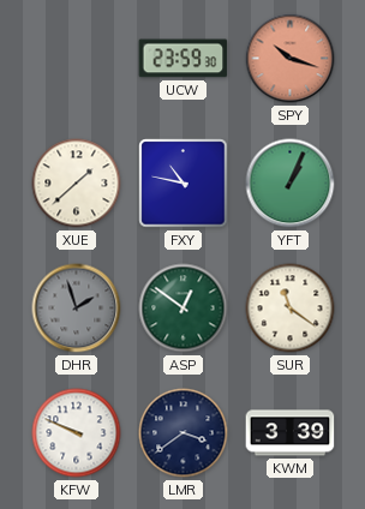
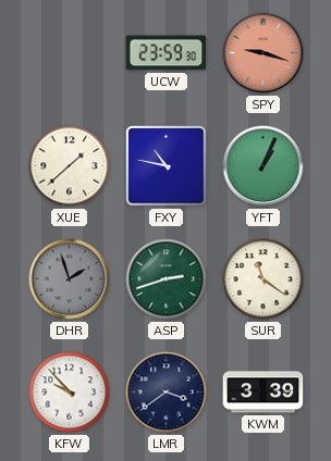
SPY: 10:18 -> 9:18
ASP: 12:51 -> 2:42
KFW: 9:49 -> 9:53
